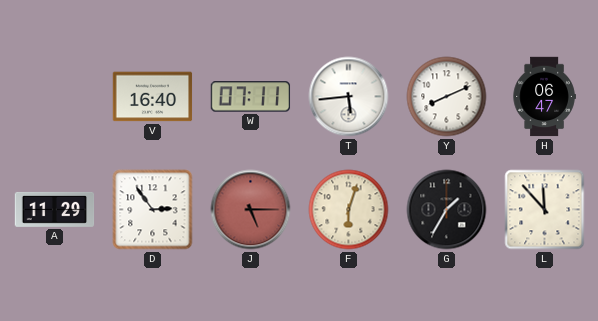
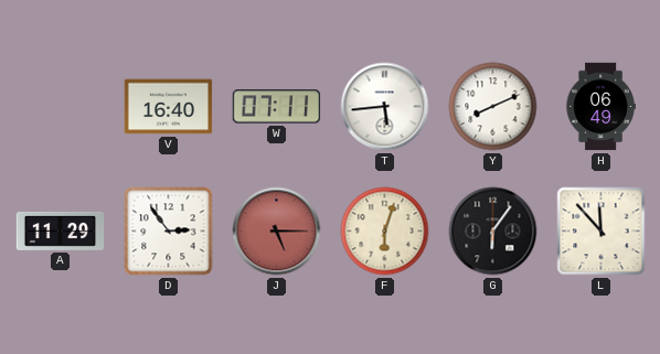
H: 06:47 -> 06:49
G: 1:35 -> 6:06
